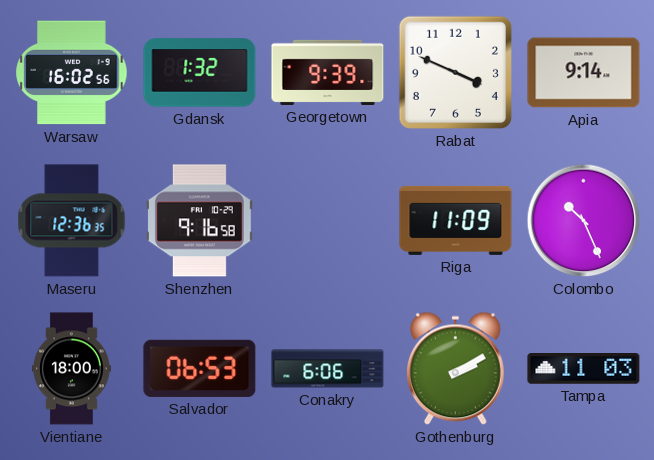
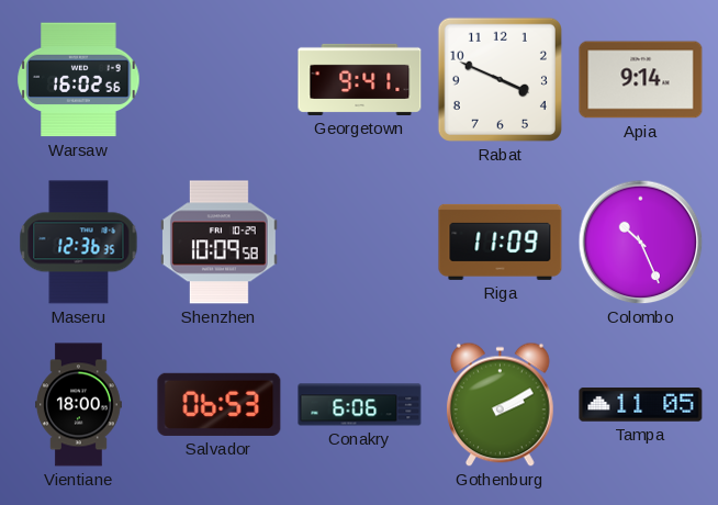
Gdansk: 1:32 -> none
Georgetown: 9:39 -> 9:41
Shenzhen: 9:16 -> 10:09
Tampa: 11:03 -> 11:05
